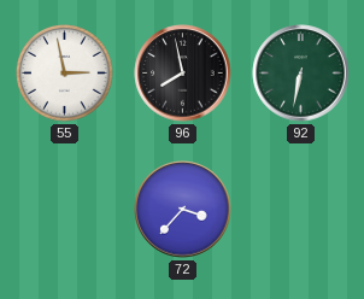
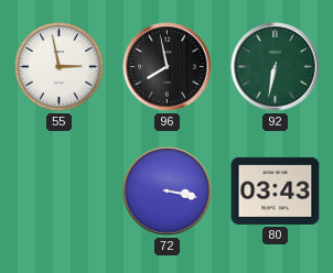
72: 3:37 -> 3:17
80: none -> 03:43
